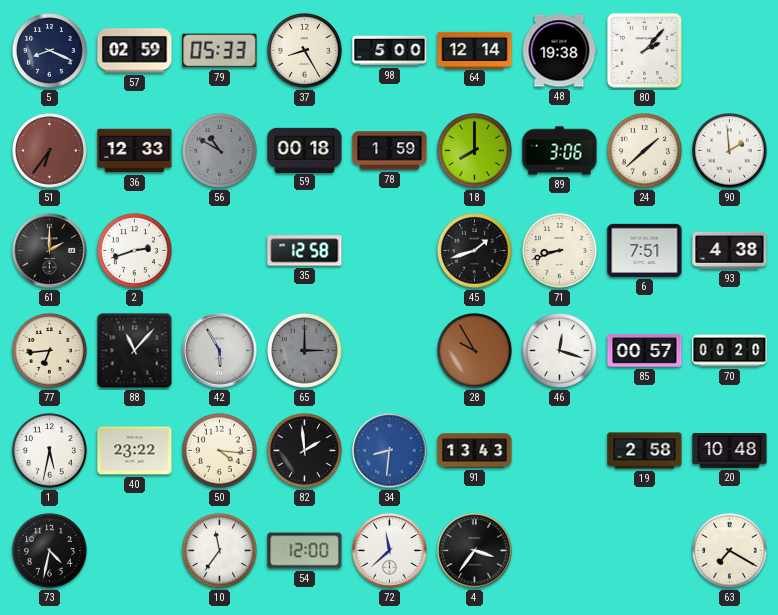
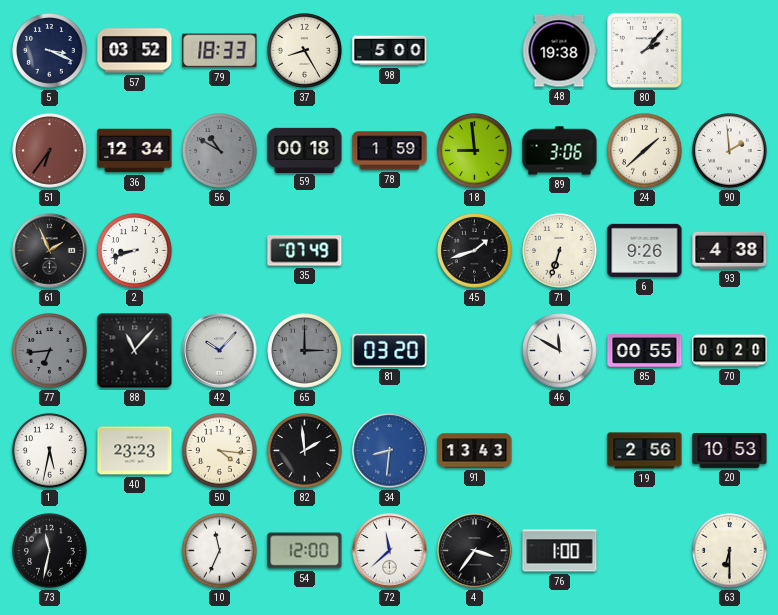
5: 8:19 -> 3:19
57: 02:59 -> 03:52
79: 05:33 -> 18:33
64: 12:14 -> none
36: 12:33 -> 12:34
18: 8:00 -> 8:59
61: 2:00 -> 1:56
2: 2:42 -> 8:42
35: 12:58 -> 07:49
71: 8:42 -> 6:33
6: 7:51 -> 9:26
77 dial: cream -> grey
42: 5:55 -> 10:07
81: none -> 03:20
28: 9:55 -> none
46: 12:18 -> 11:50
85: 00:57 -> 00:55
40: 23:22 -> 23:23
19: 2:58 -> 2:56
20: 10:48 -> 10:53
73: 4:32 -> 11:32
10: 11:36 -> 11:34
76: none -> 1:00
63: 7:20 -> 6:30
